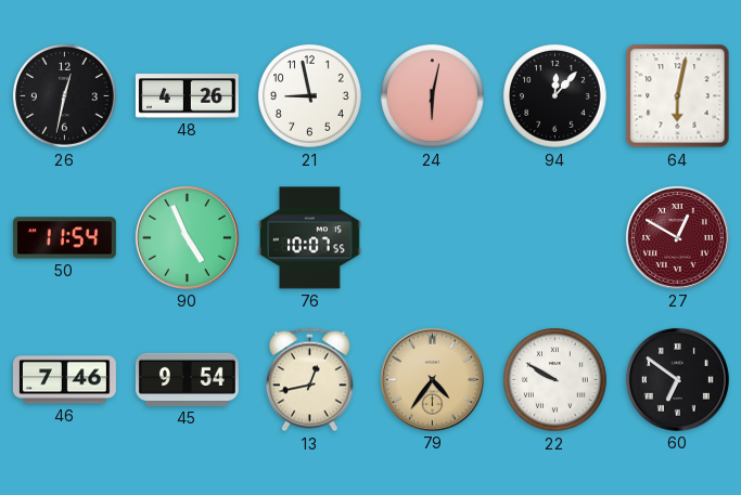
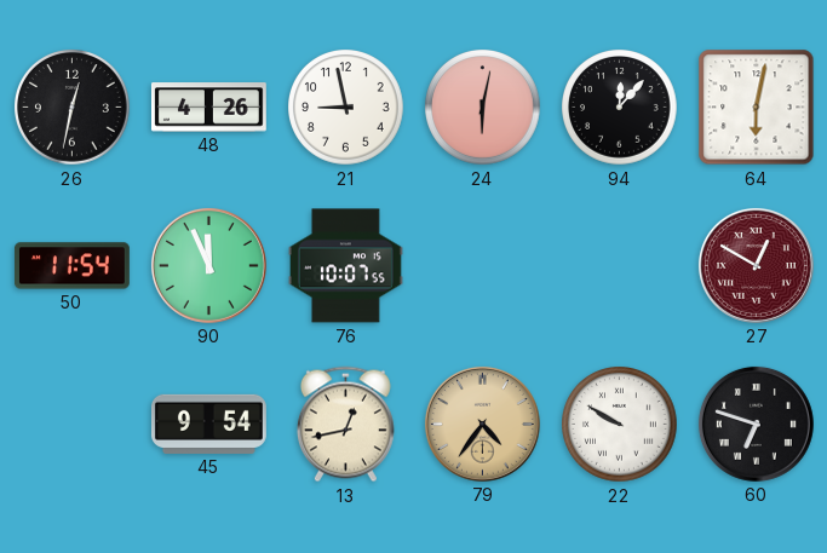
90: 4:56 -> 11:56
46: 7:46 -> none
60: 6:51 -> 6:48
